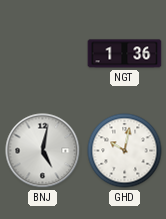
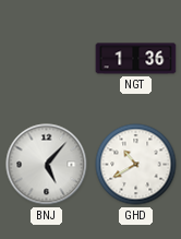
BNJ: 5:02 -> 5:07
GHD: 10:02 -> 10:40
